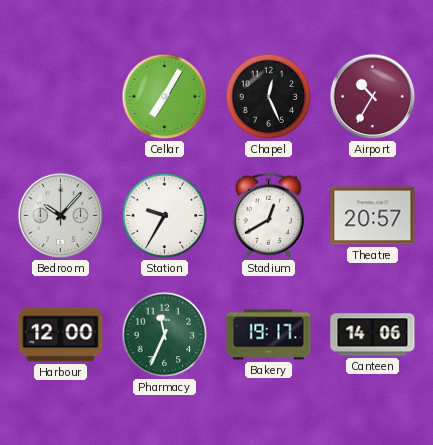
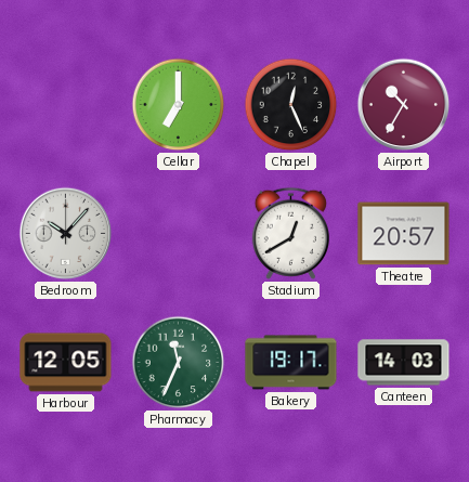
Cellar: 7:05 -> 7:00
Station: 9:35 -> none
Harbour: 12:00 -> 12:05
Canteen: 14:06 -> 14:03
